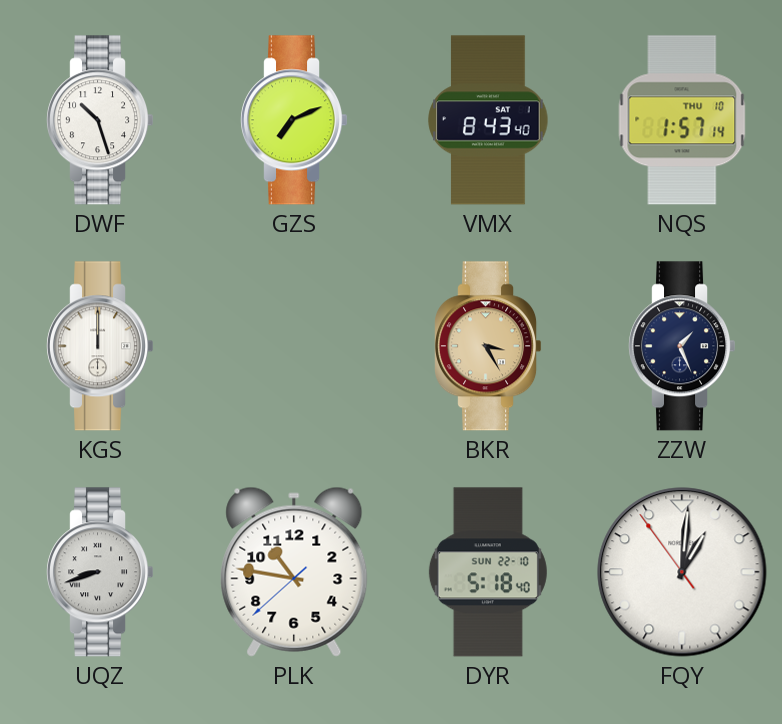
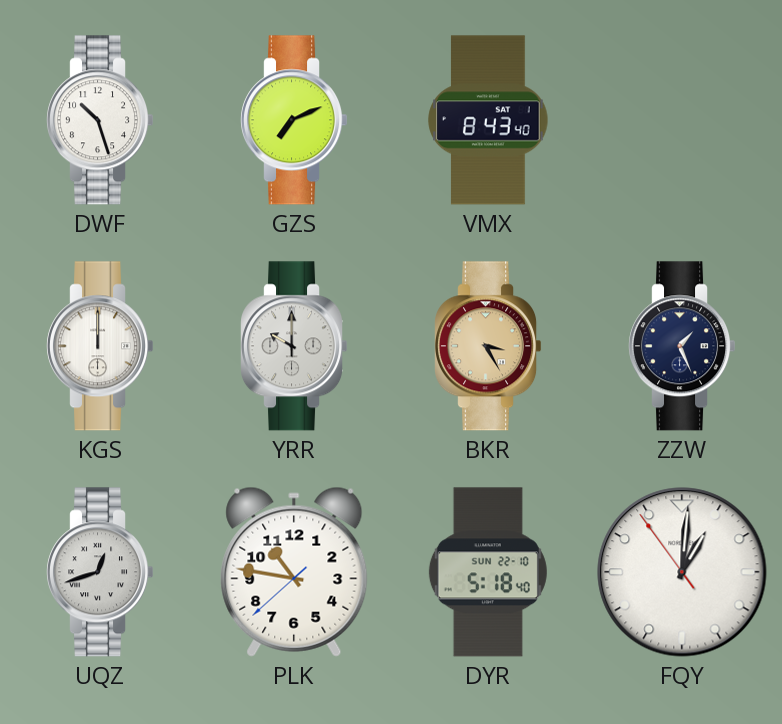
NQS: 1:57 -> none
YRR: none -> 10:00
UQZ: 8:42 -> 12:42
